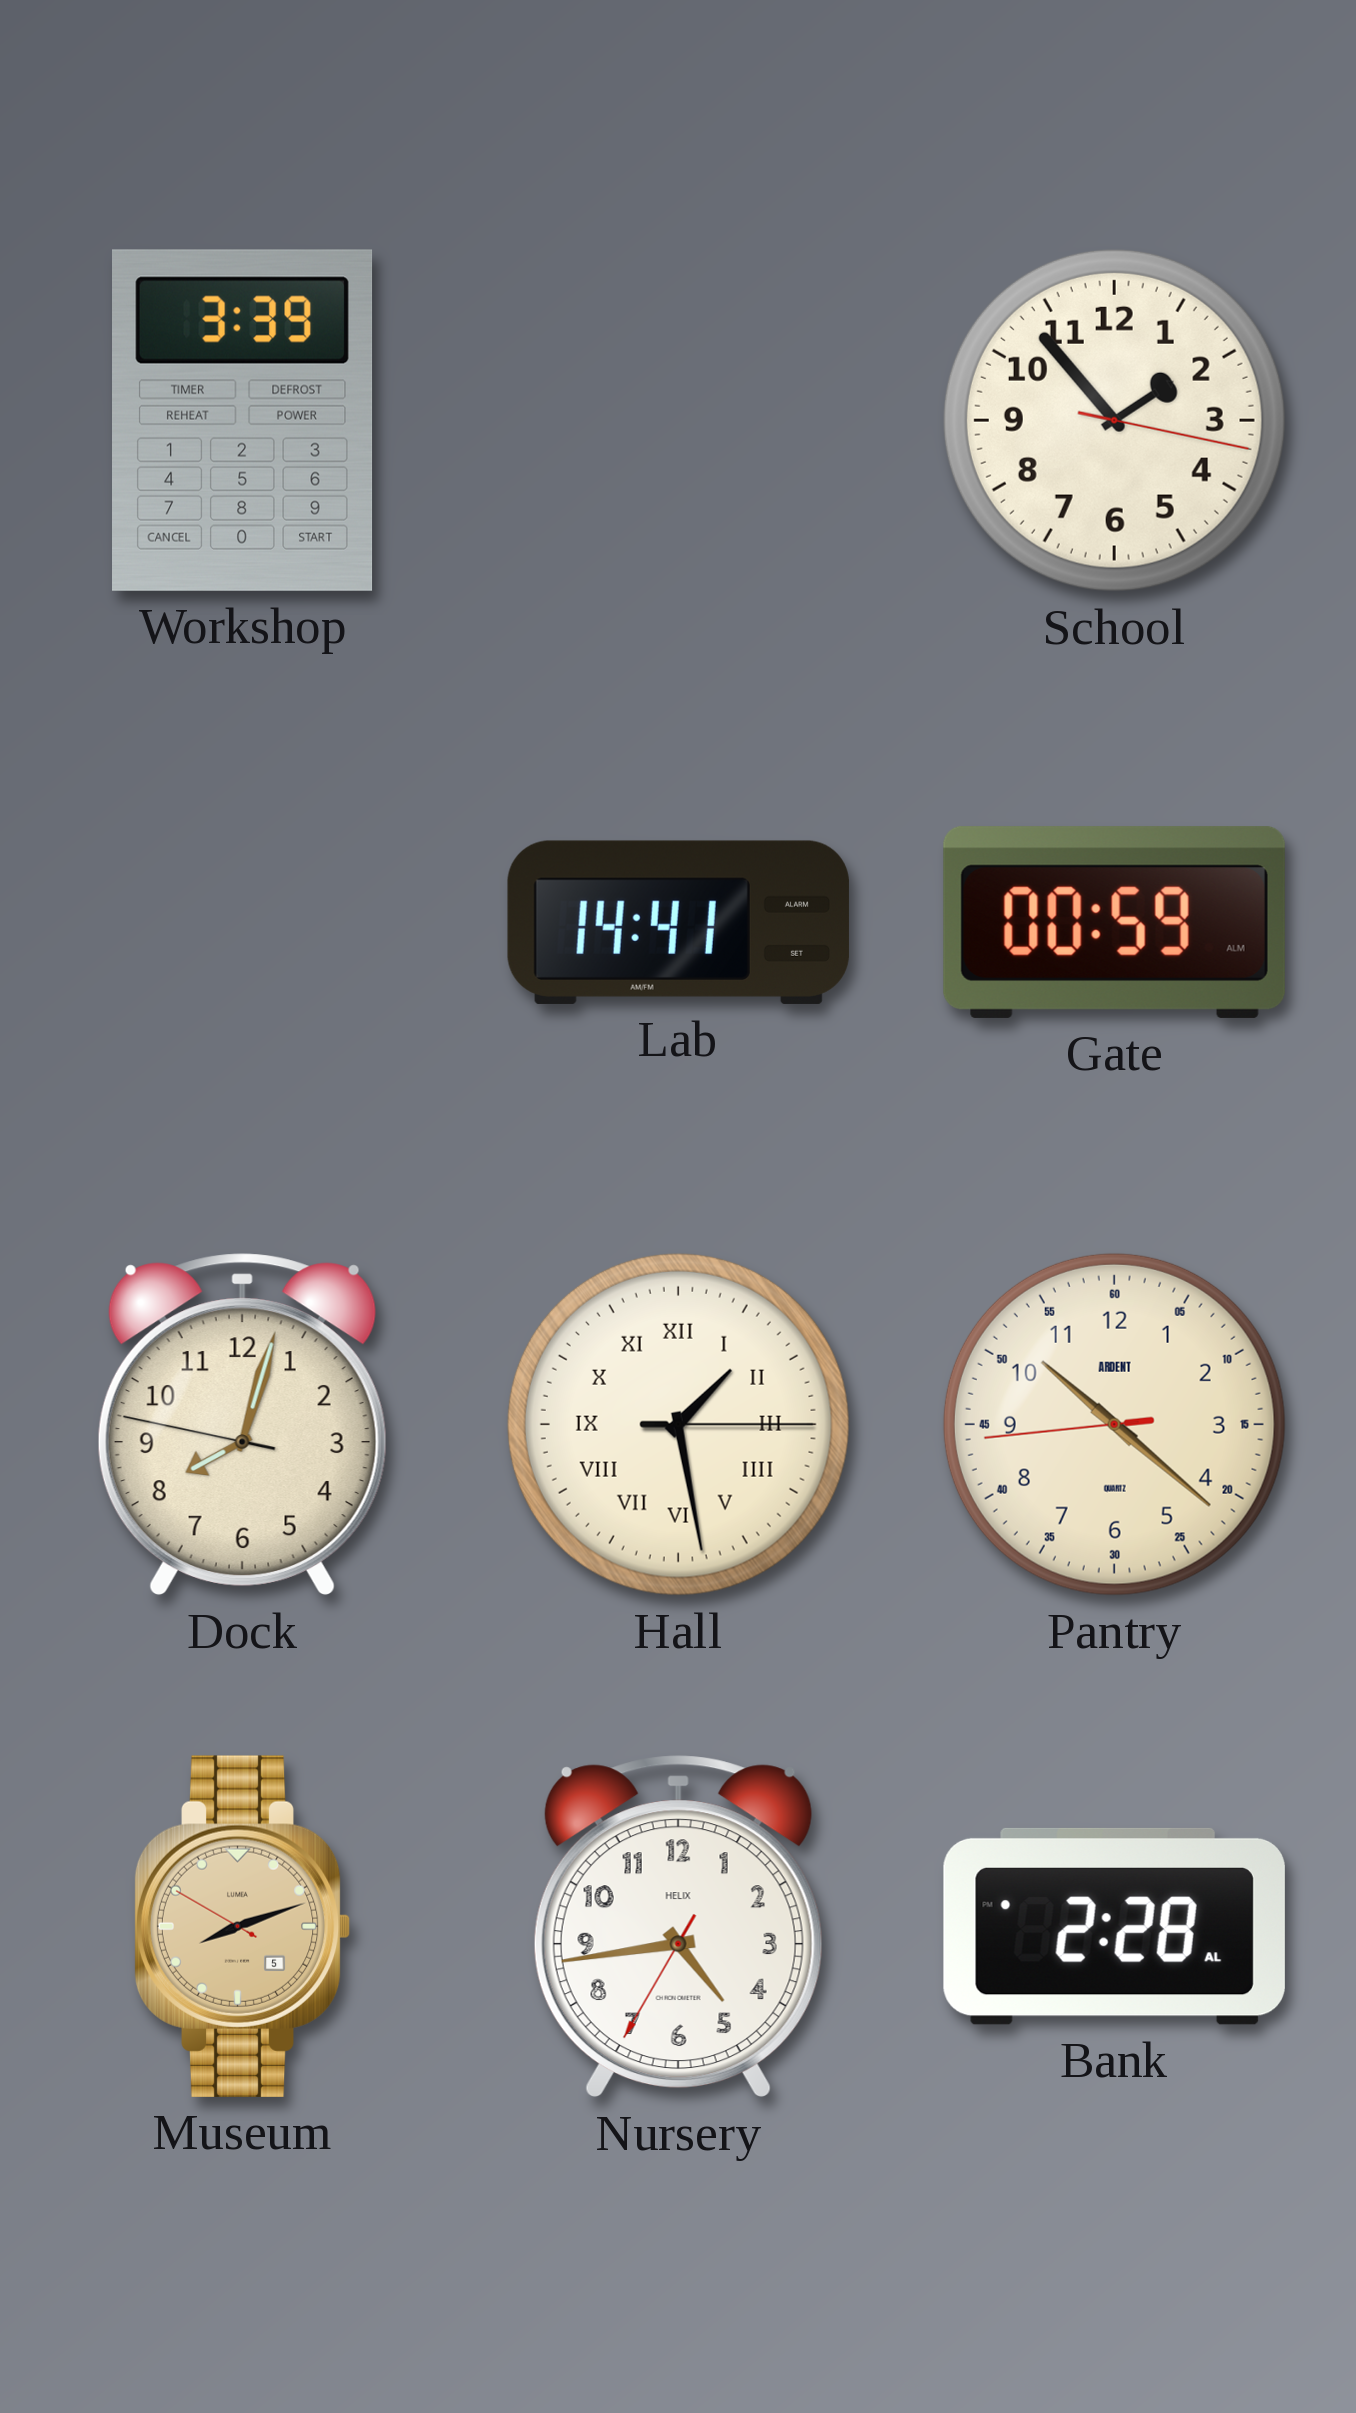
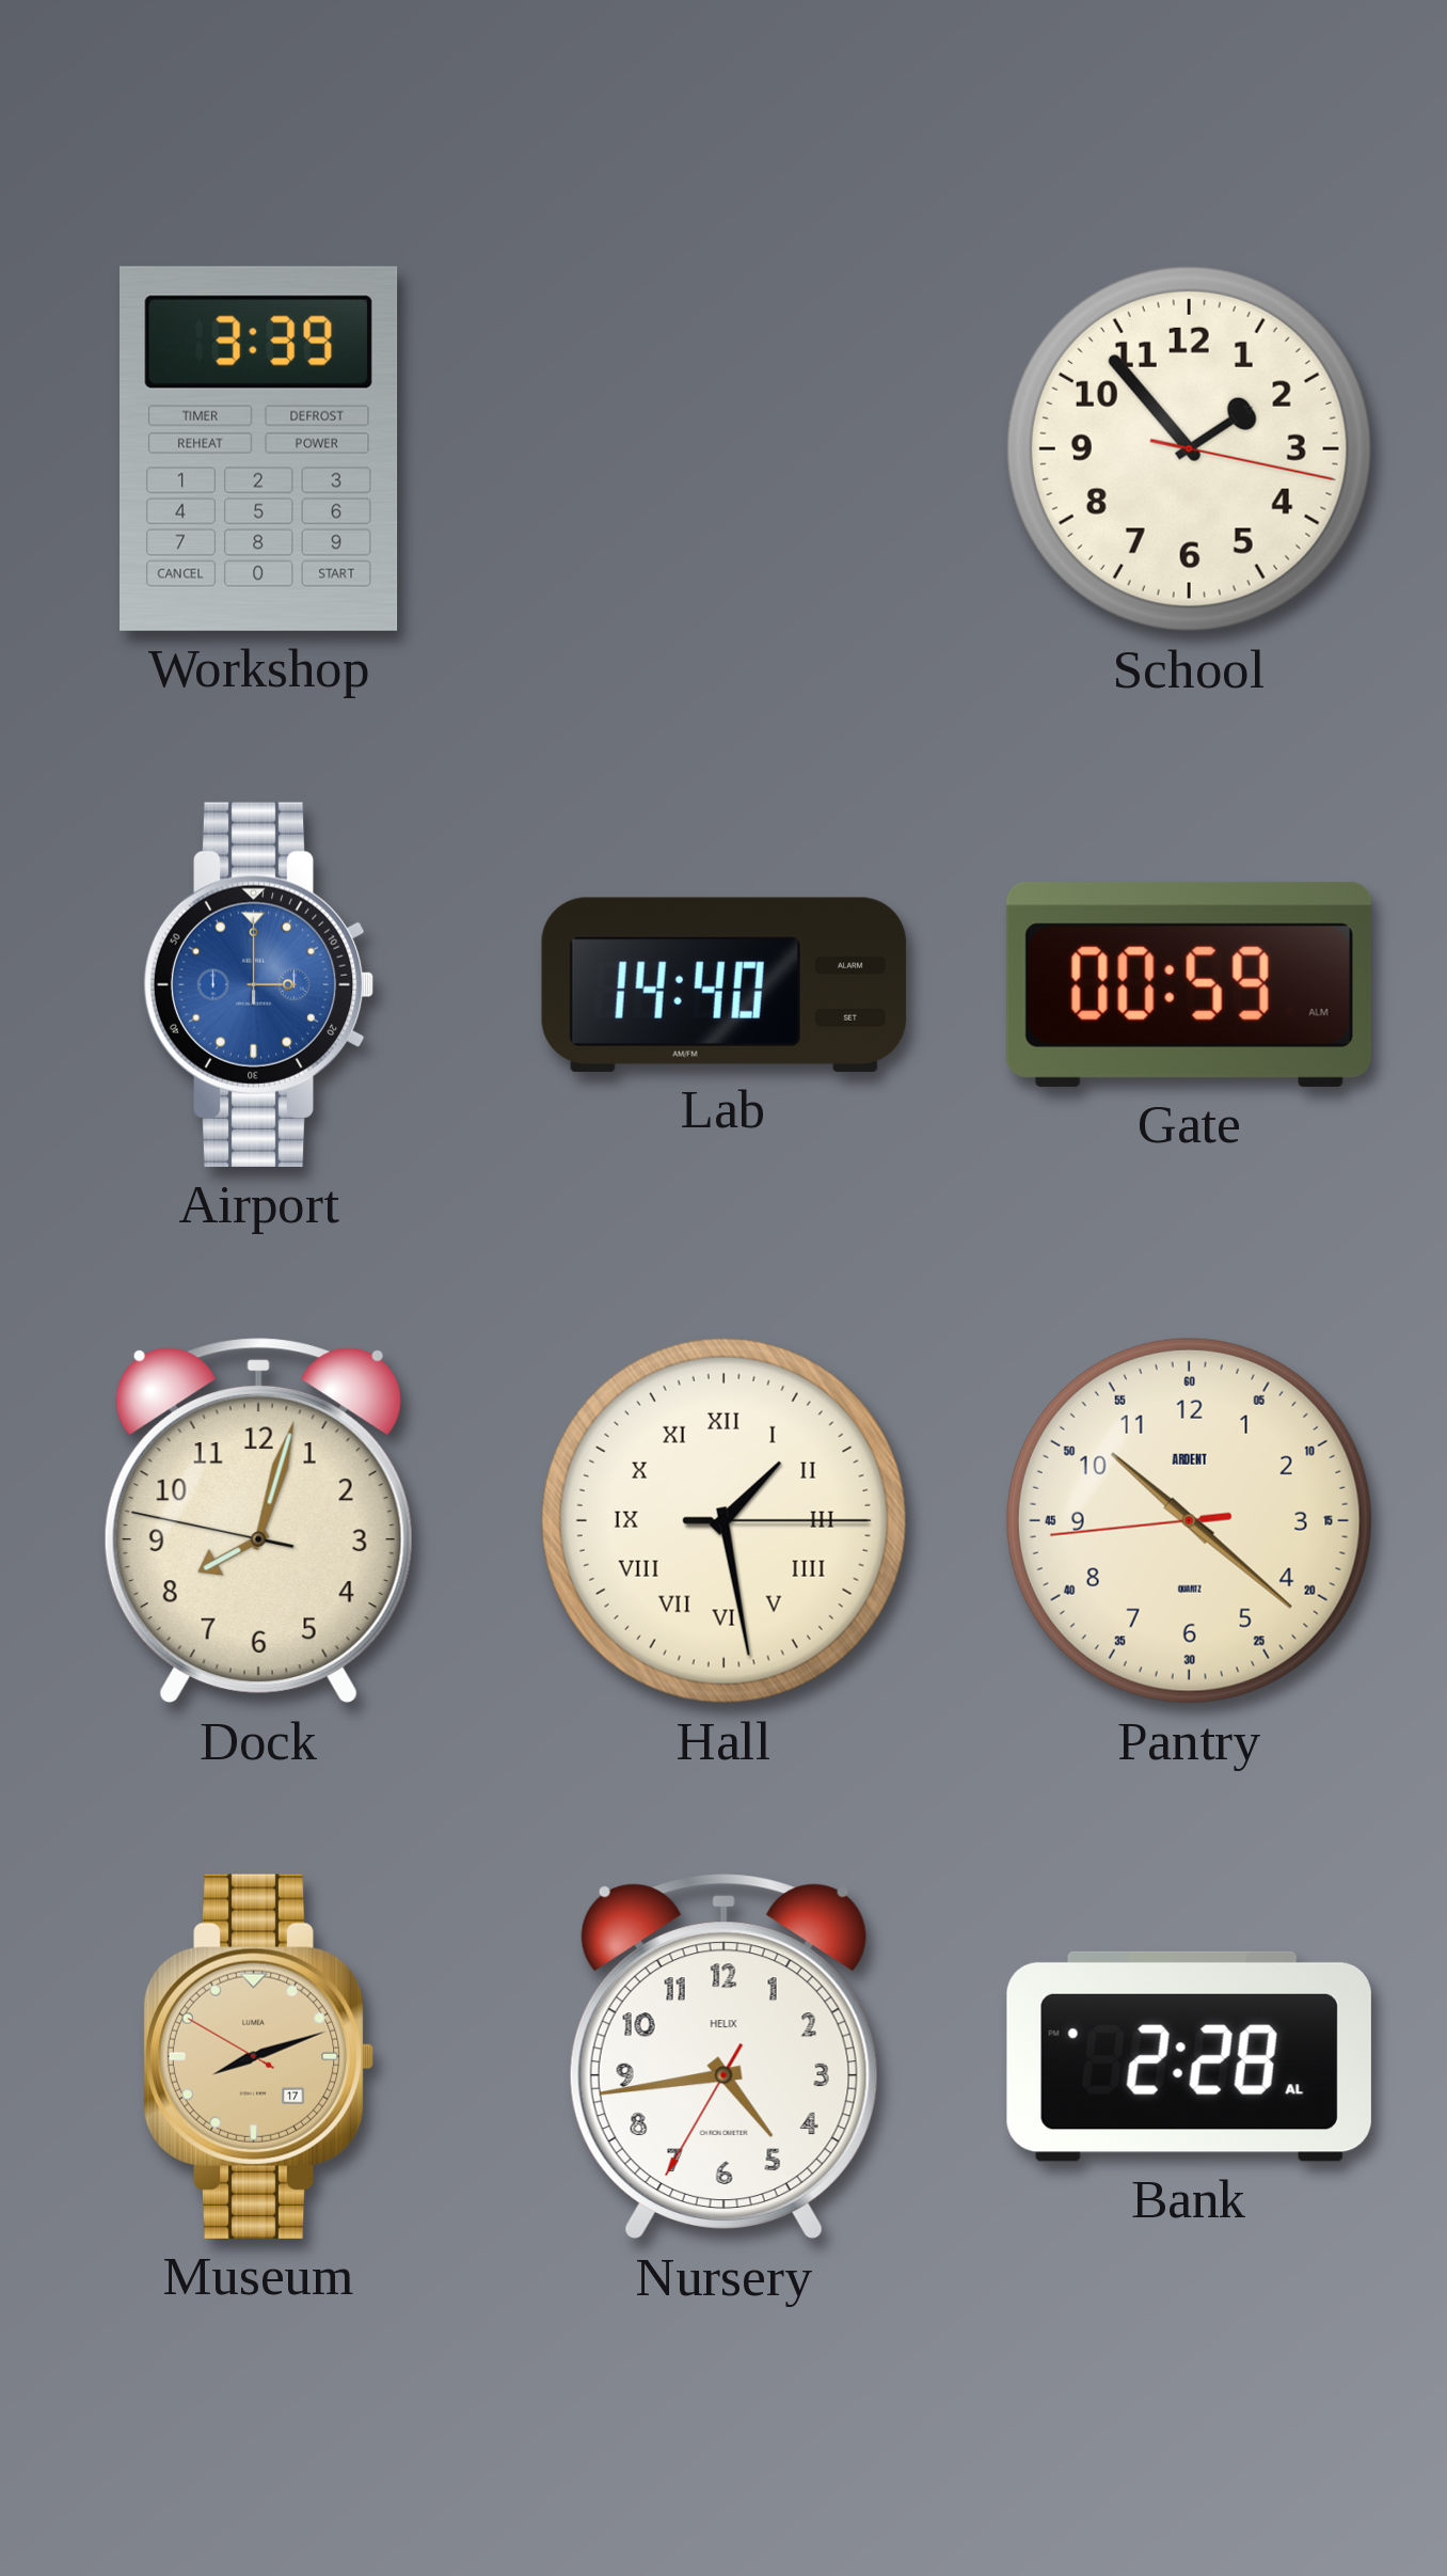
Airport: none -> 3:00
Lab: 14:41 -> 14:40
Museum date: 5 -> 17
